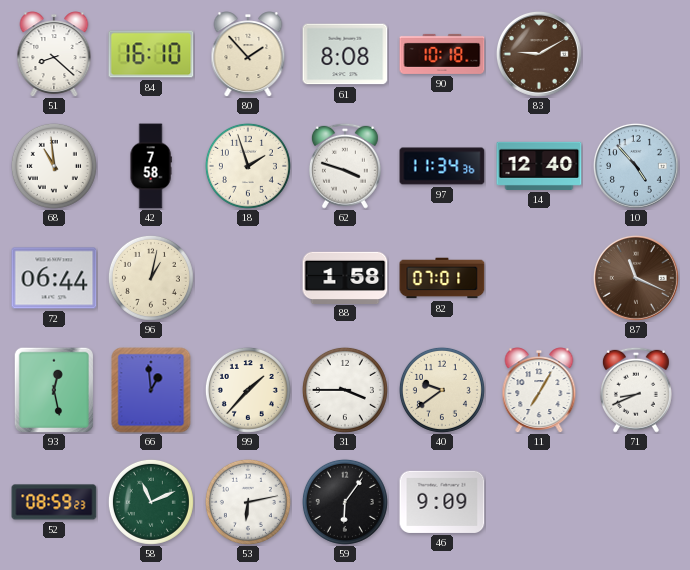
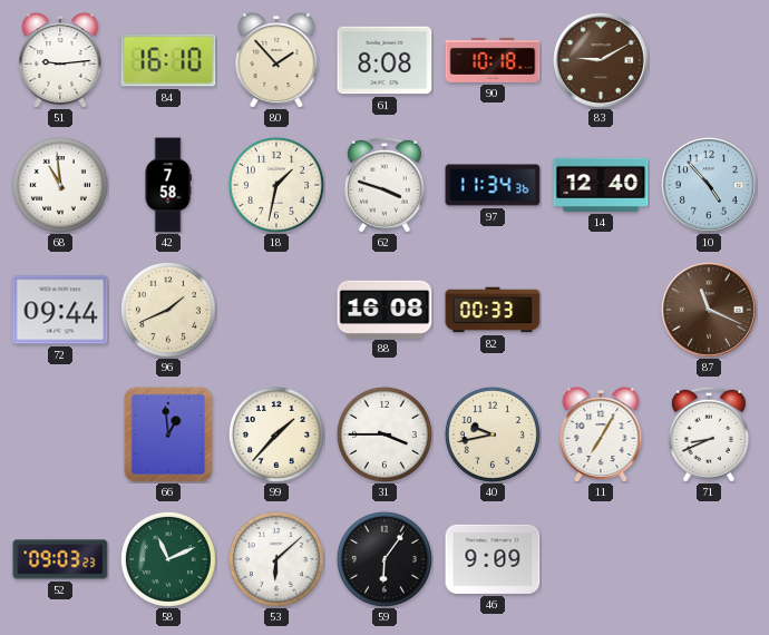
51: 8:22 -> 9:14
18: 1:57 -> 1:32
72: 06:44 -> 09:44
96: 1:02 -> 1:41
88: 1:58 -> 16:08
82: 07:01 -> 00:33
93: 12:28 -> none
40: 9:39 -> 9:43
52: 08:59 -> 09:03
53: 6:13 -> 6:08
